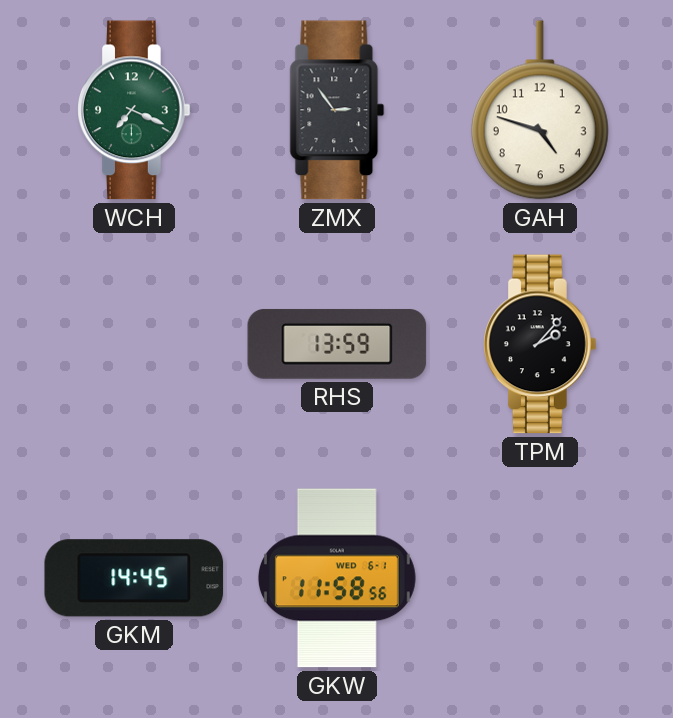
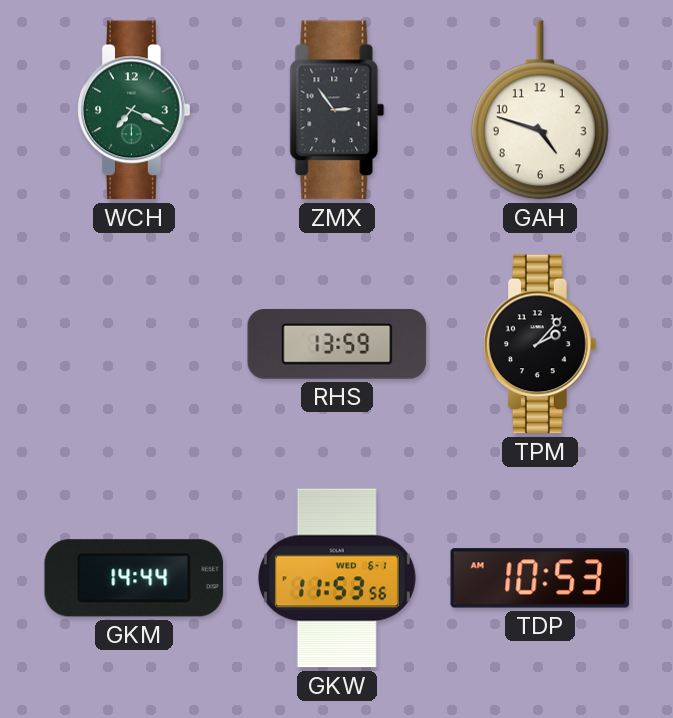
GKM: 14:45 -> 14:44
GKW: 11:58 -> 11:53
TDP: none -> 10:53
